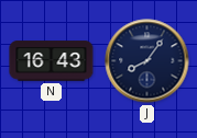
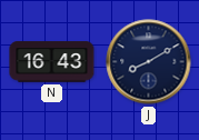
J: 8:06 -> 8:10
